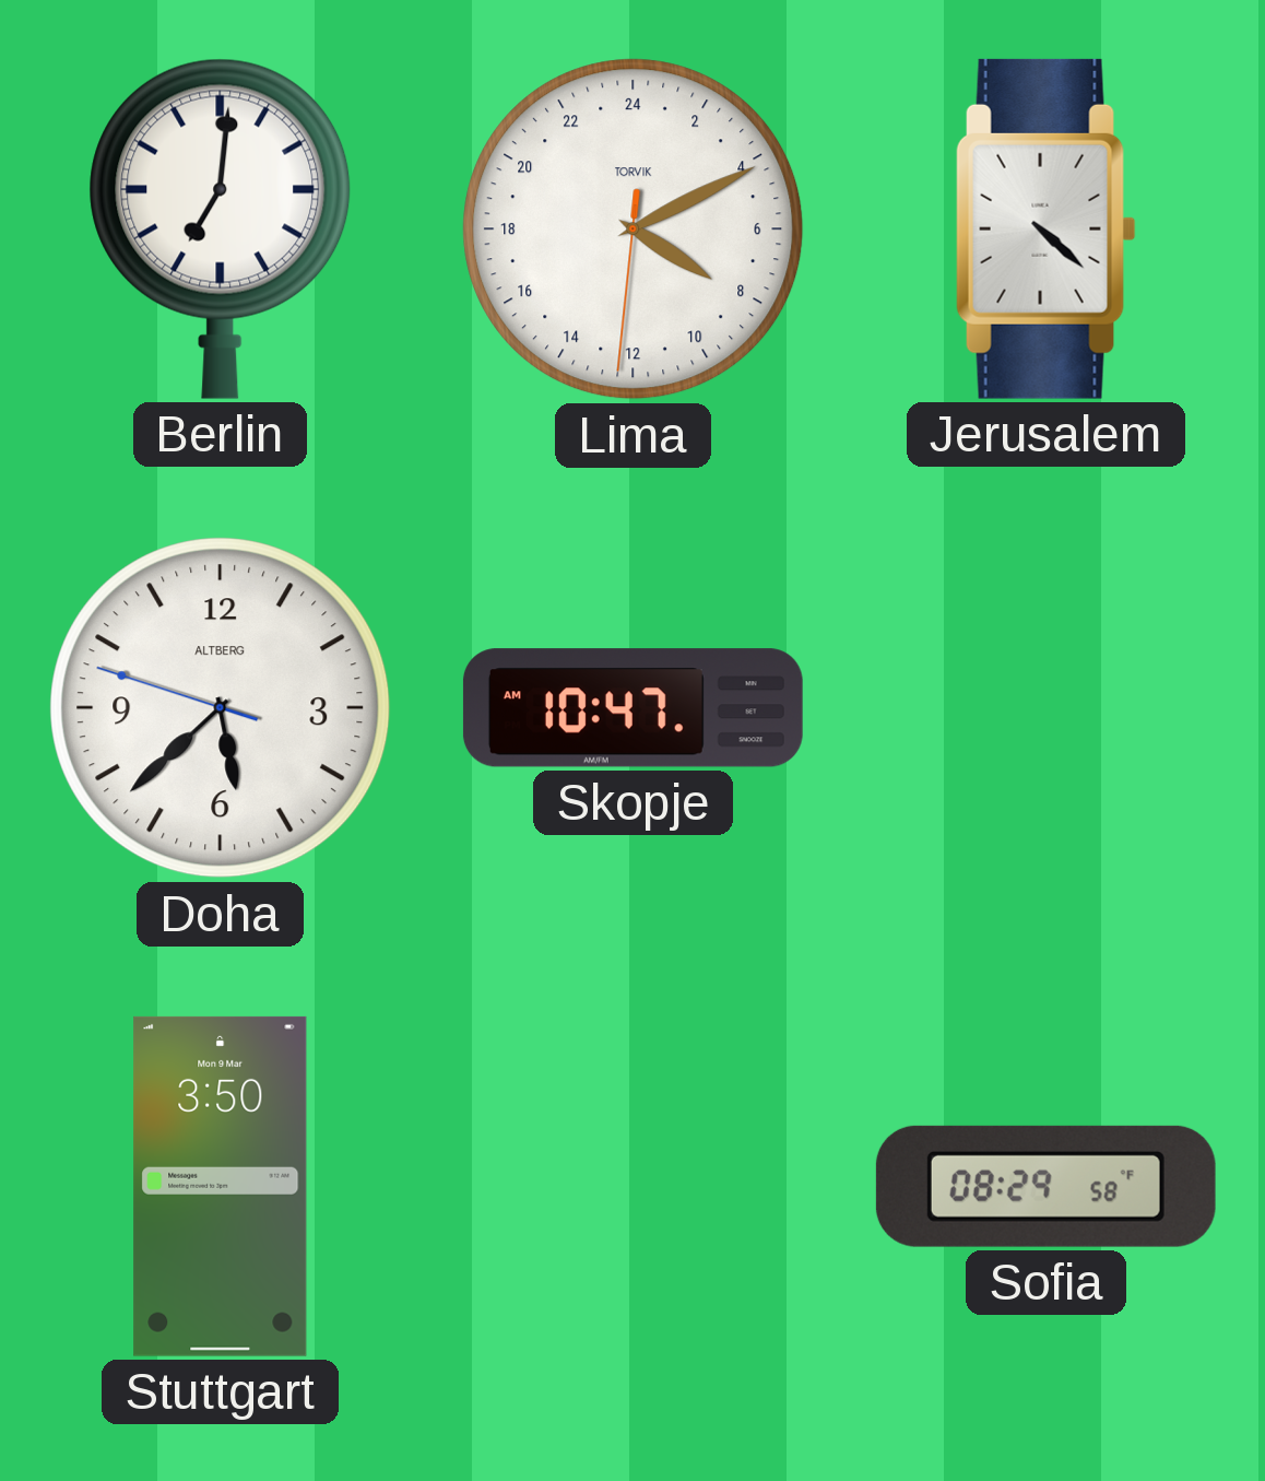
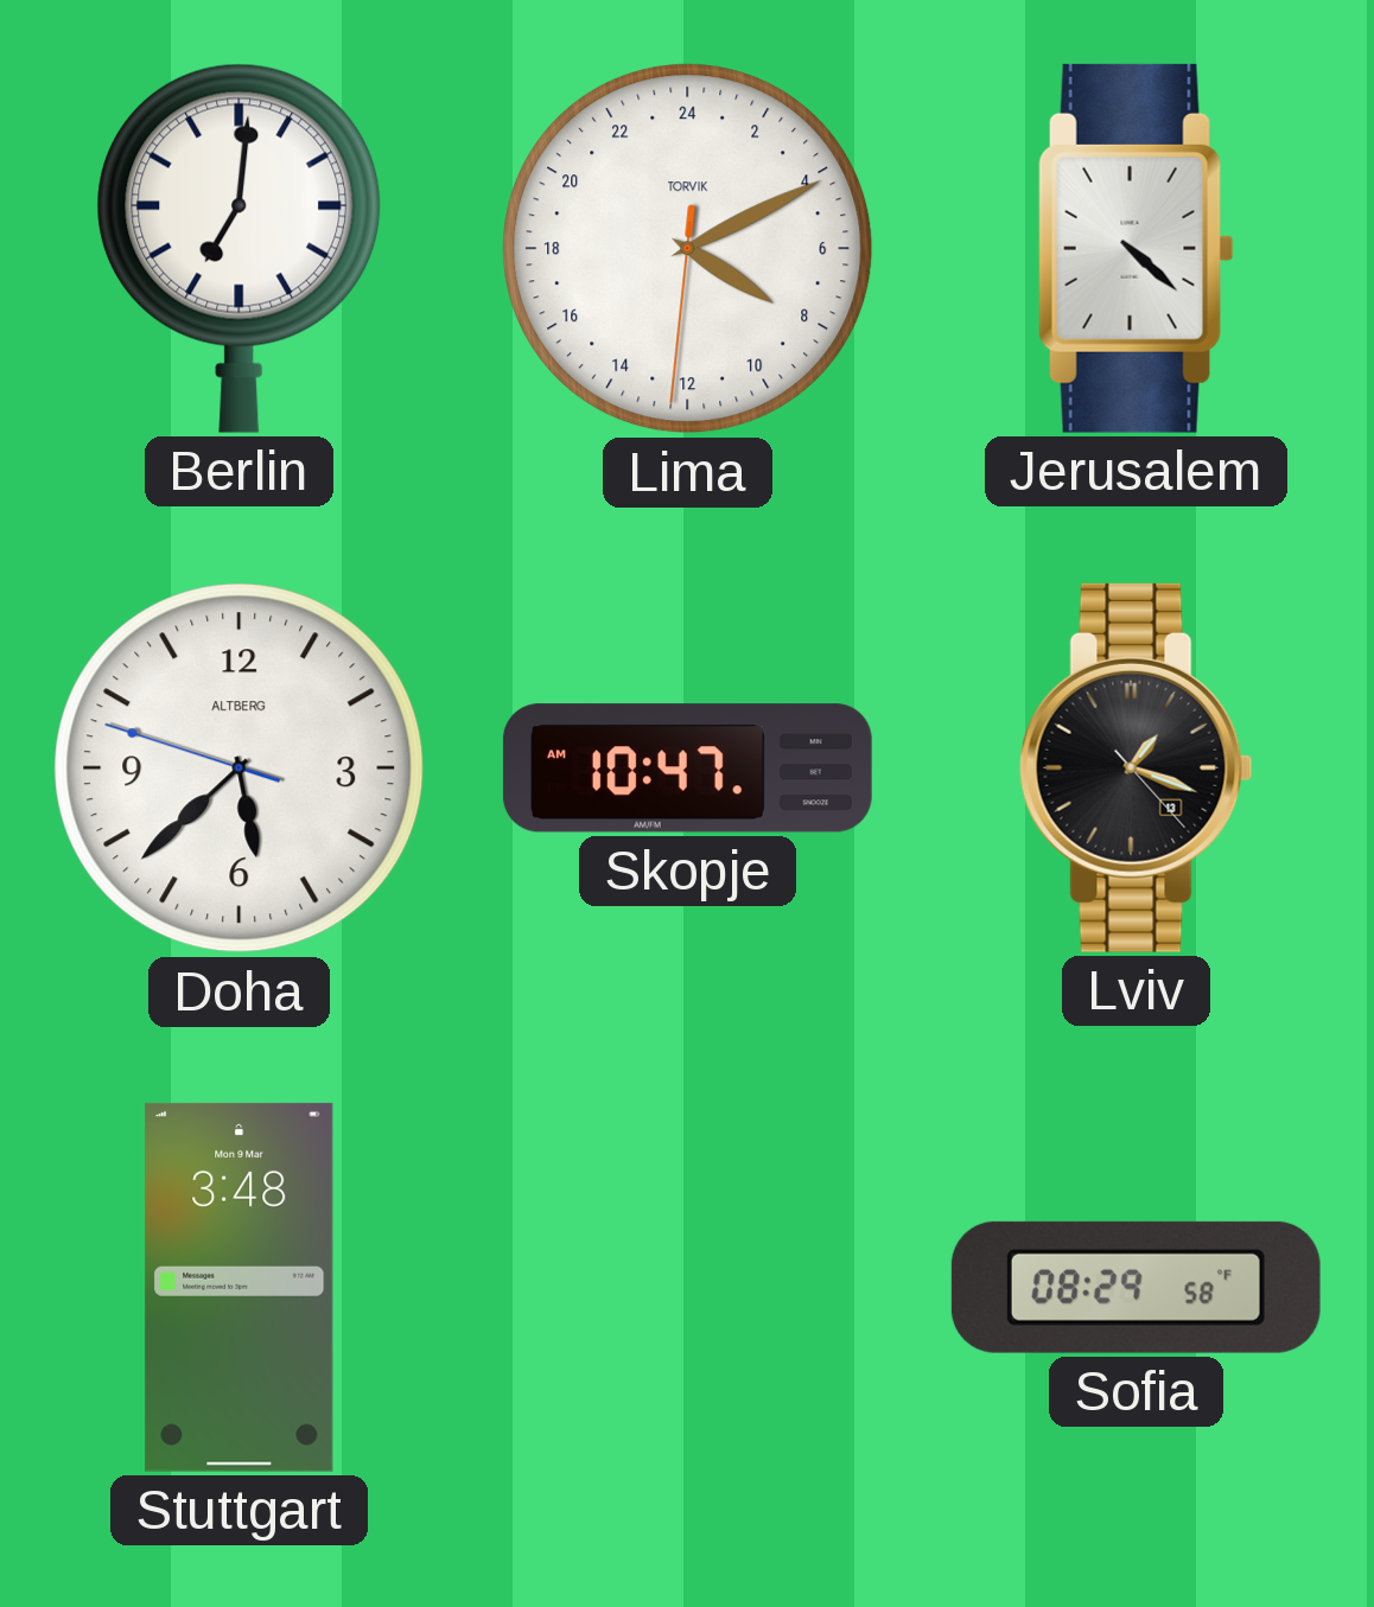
Lviv: none -> 1:18
Stuttgart: 3:50 -> 3:48
